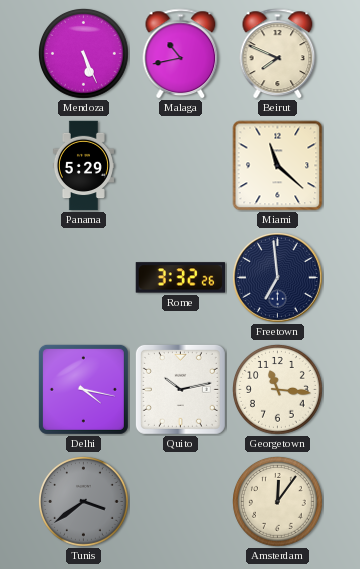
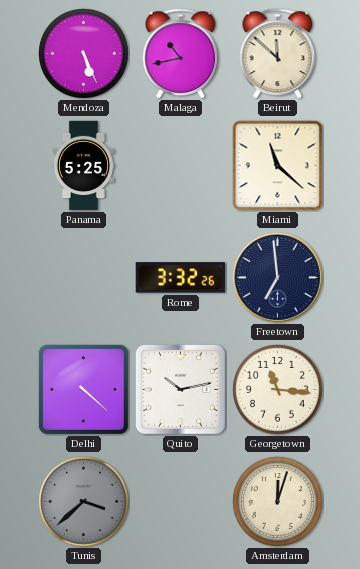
Beirut: 7:49 -> 11:52
Panama: 5:29 -> 5:25
Delhi: 4:17 -> 4:22
Tunis: 3:39 -> 3:38
Amsterdam: 12:06 -> 12:03
